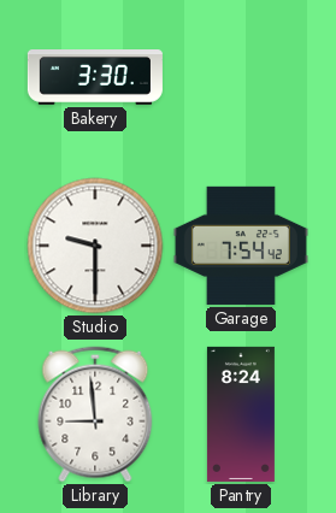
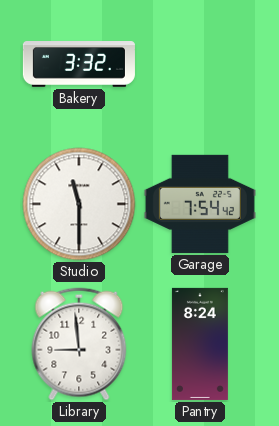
Bakery: 3:30 -> 3:32
Studio: 9:30 -> 11:30
